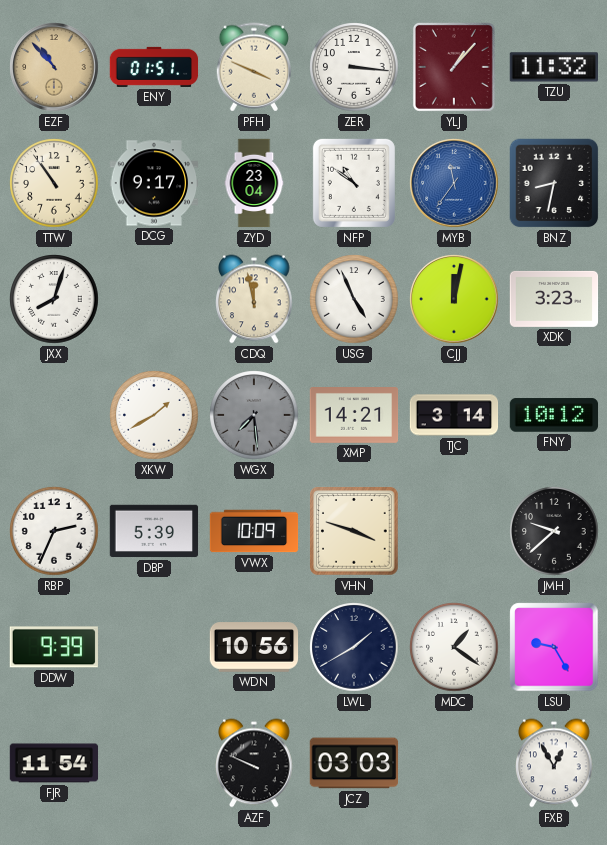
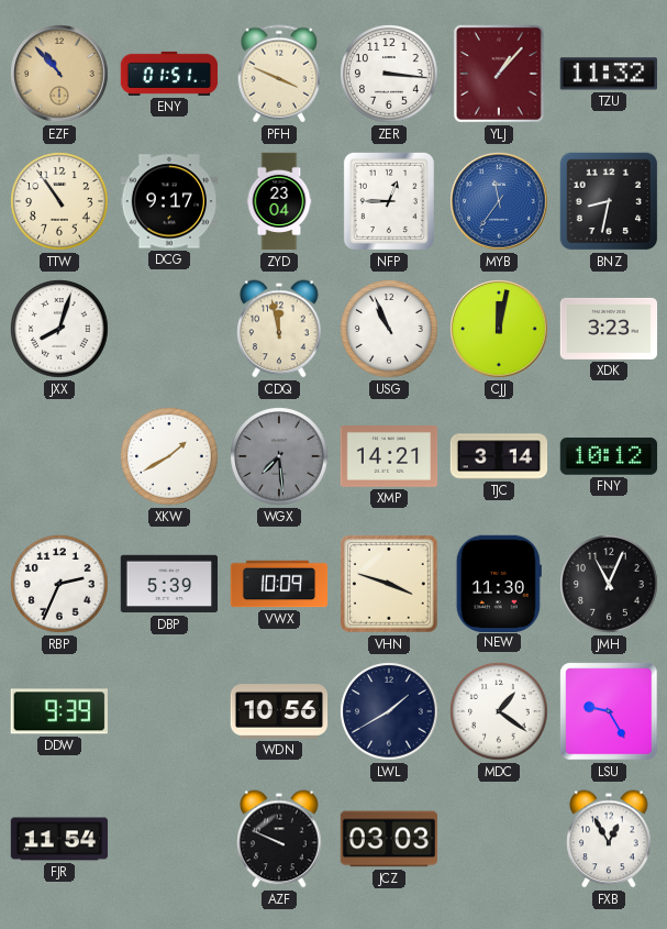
NFP: 10:51 -> 12:45
USG: 4:56 -> 10:56
NEW: none -> 11:30
JMH: 9:38 -> 11:04
